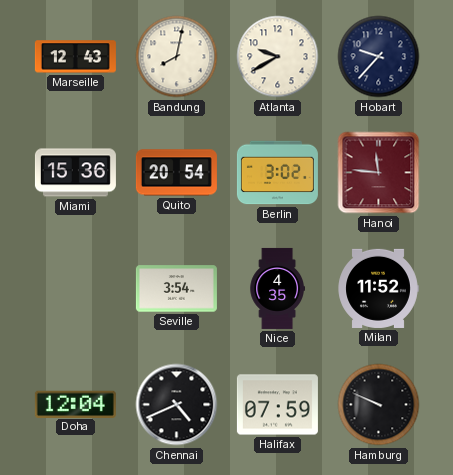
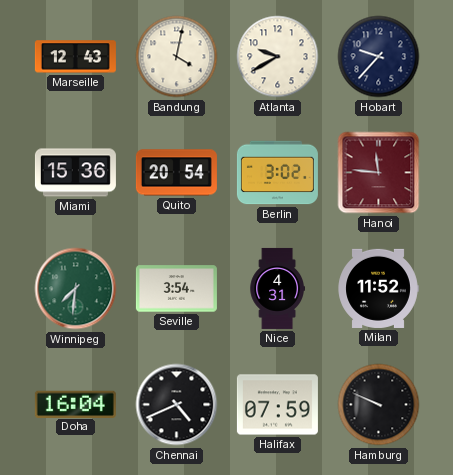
Bandung: 8:02 -> 4:02
Winnipeg: none -> 7:31
Nice: 4:35 -> 4:31
Doha: 12:04 -> 16:04
